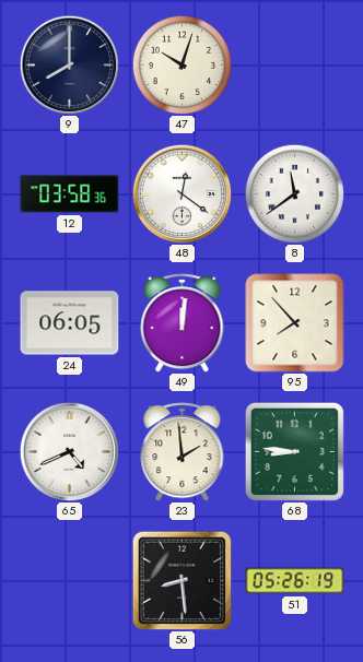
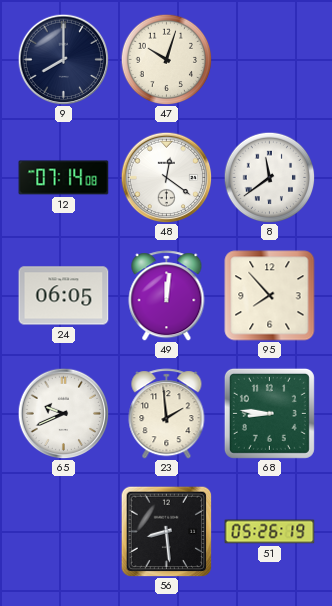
12: 03:58 -> 07:14
65: 4:41 -> 9:41
